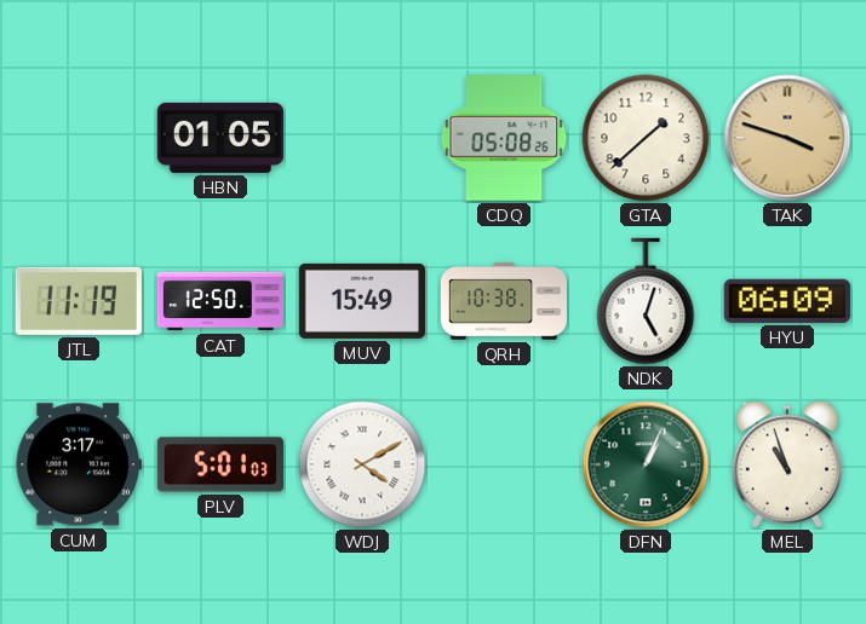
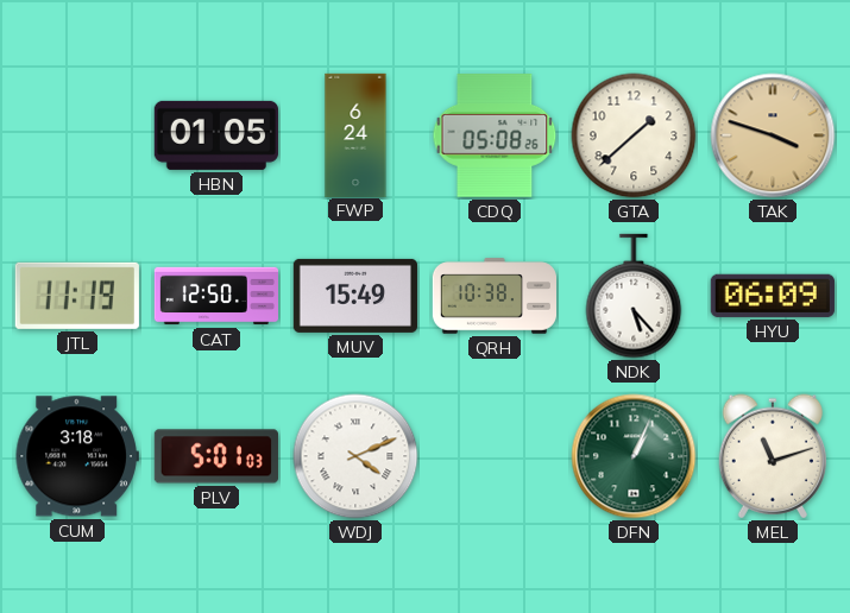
FWP: none -> 6:24
NDK: 5:03 -> 5:23
CUM: 3:17 -> 3:18
WDJ: 4:10 -> 4:11
MEL: 10:57 -> 11:12
